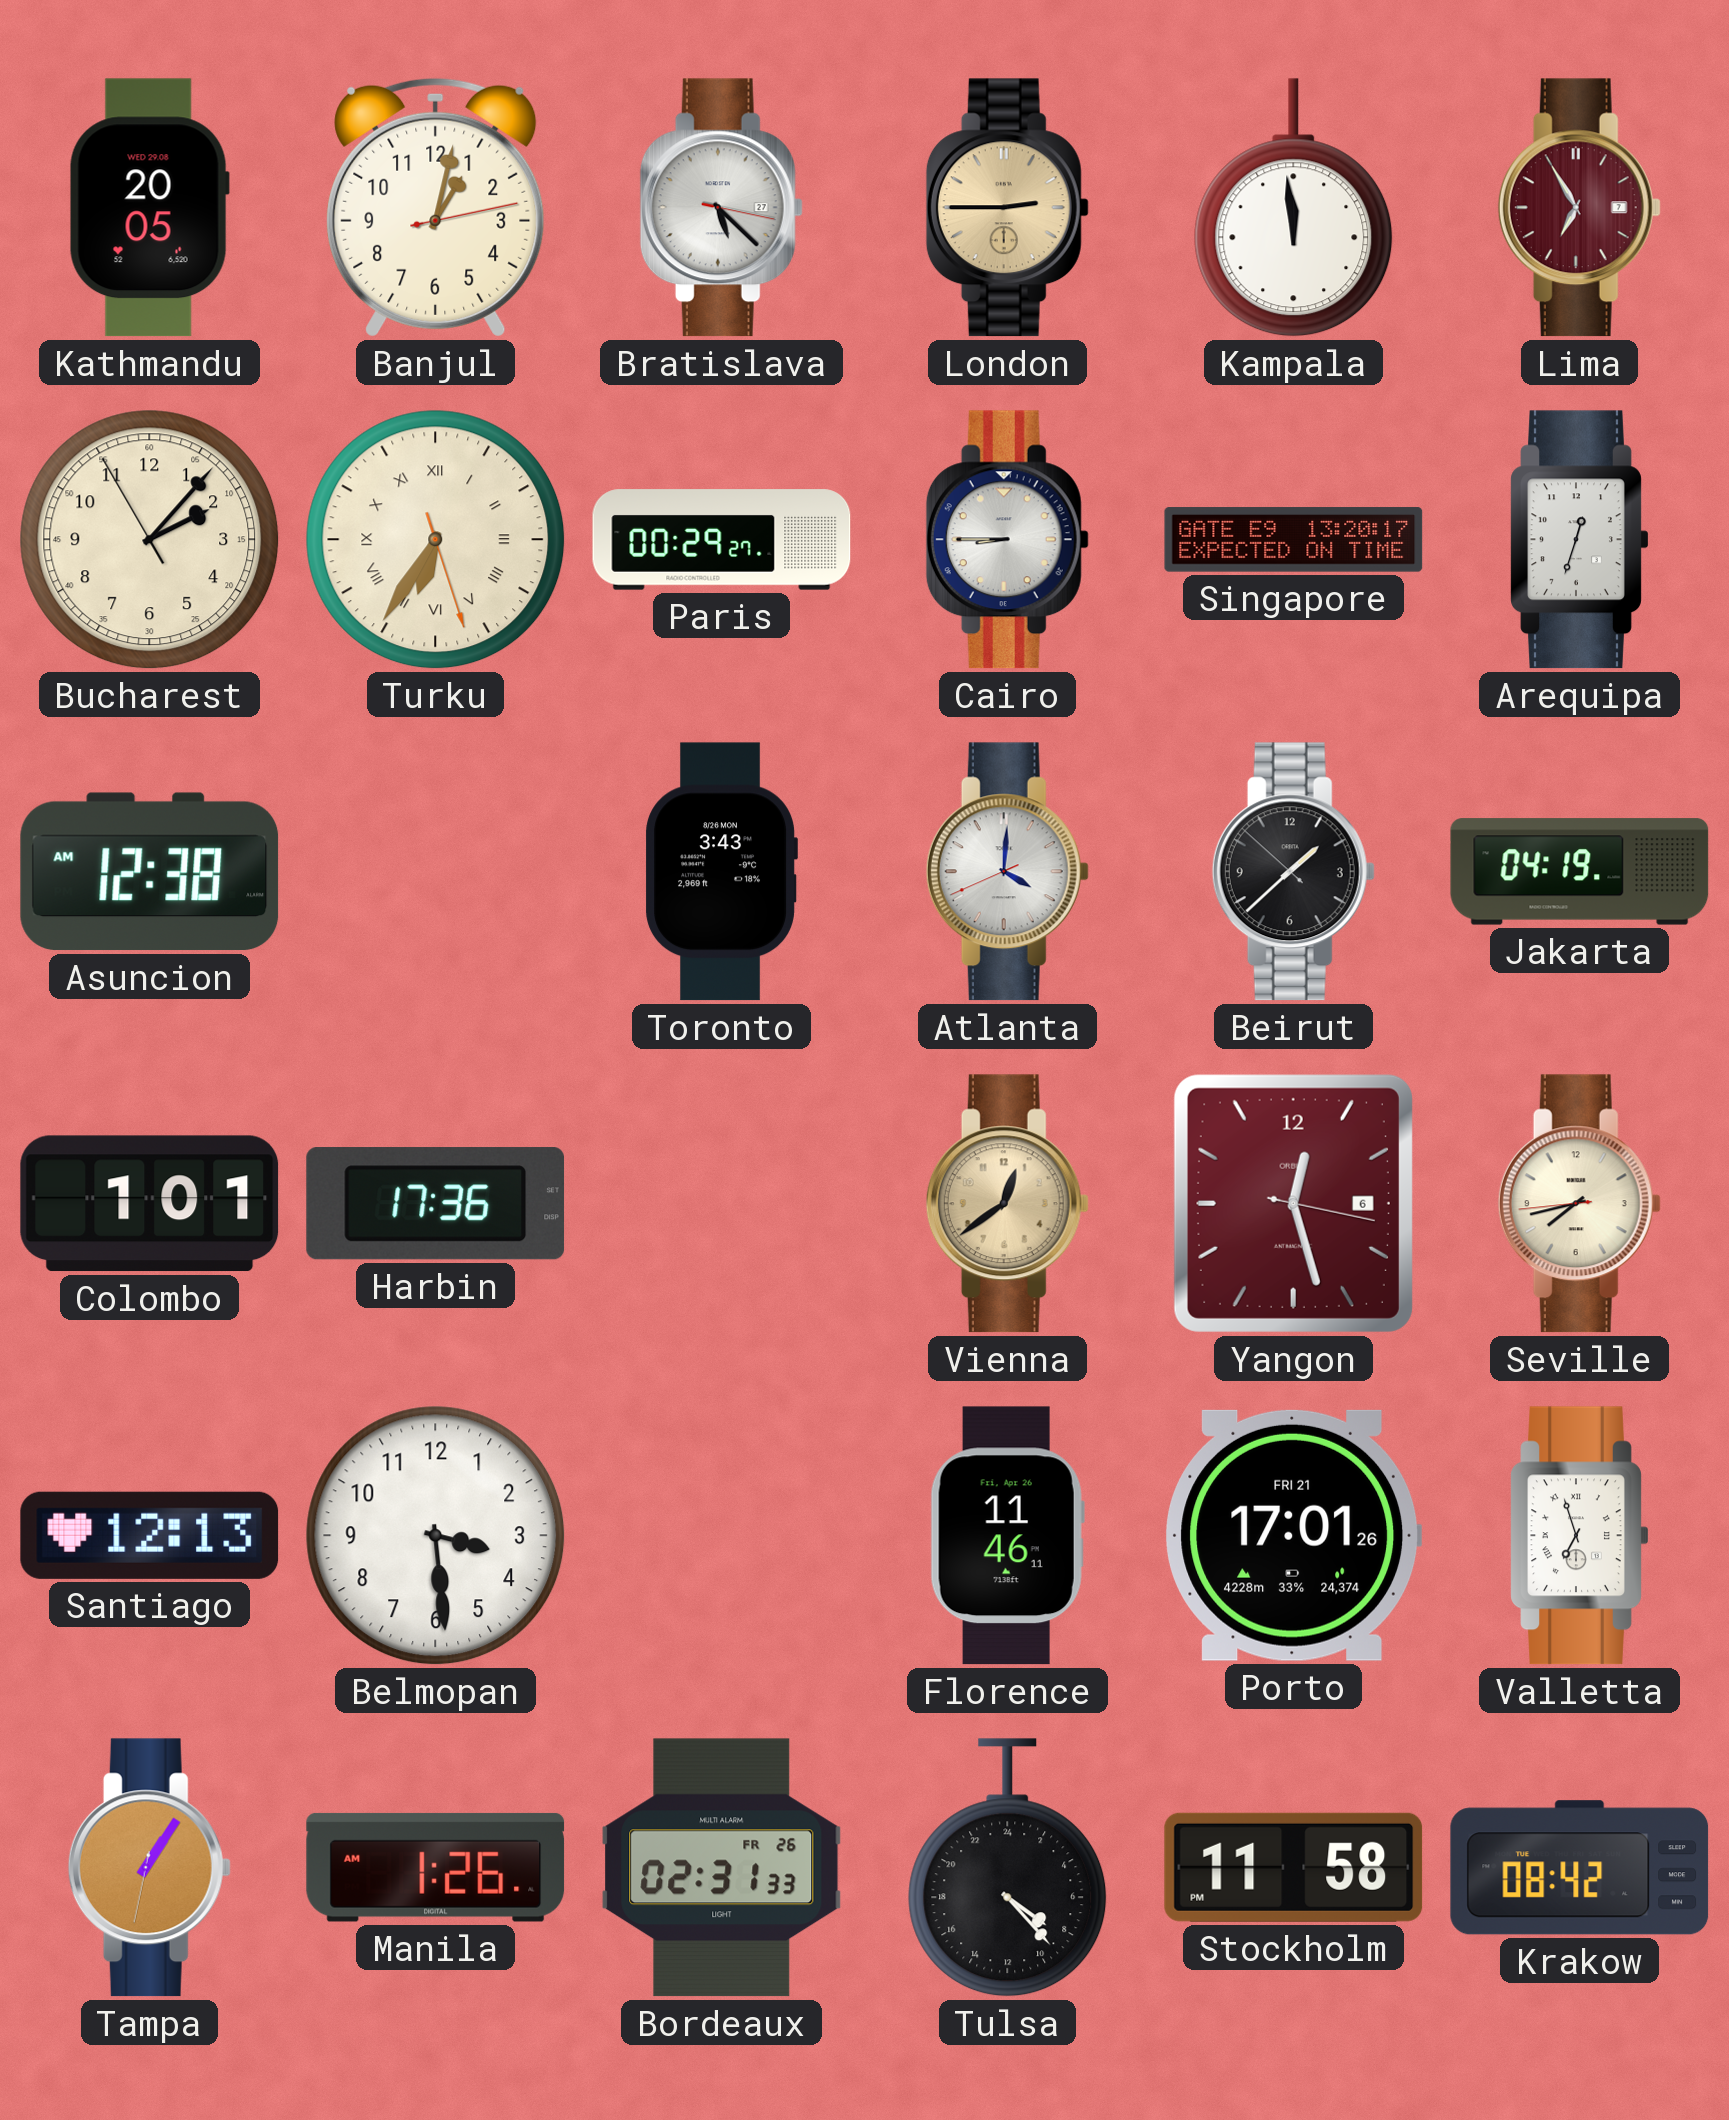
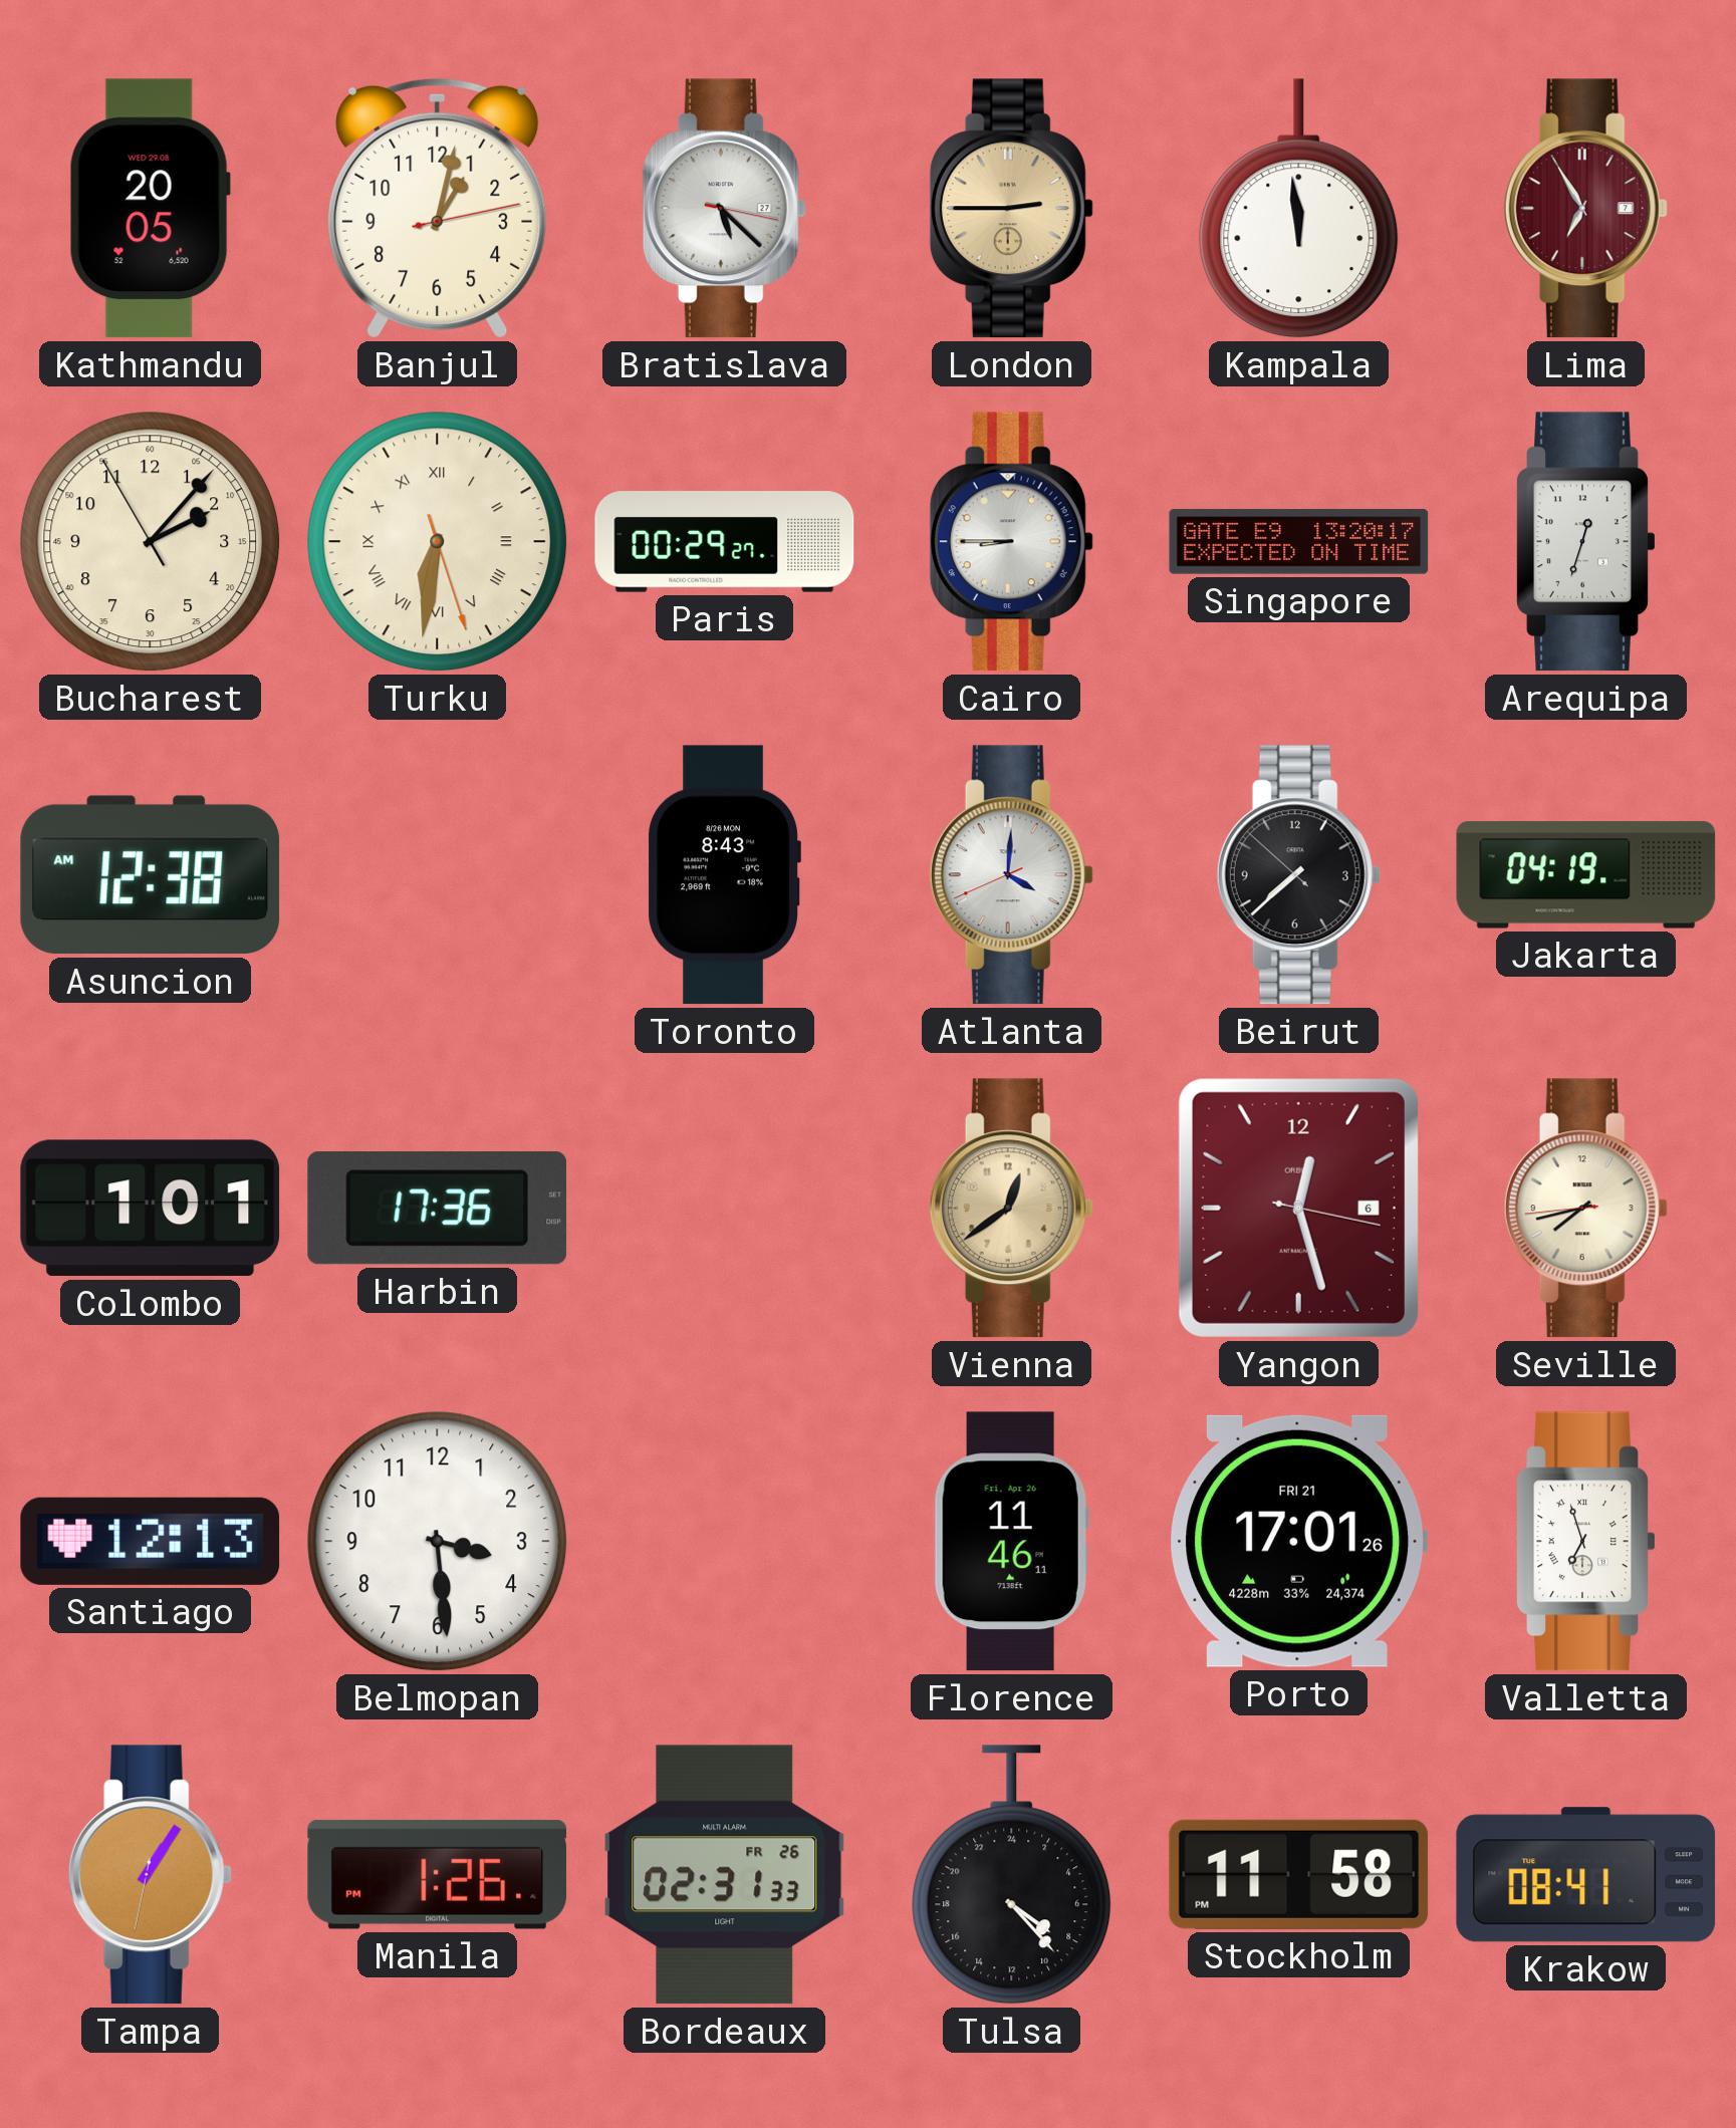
Turku: 6:35 -> 6:31
Toronto: 3:43 -> 8:43
Beirut: 1:37 -> 7:37
Manila: 1:26 AM -> 1:26 PM
Krakow: 08:42 -> 08:41
